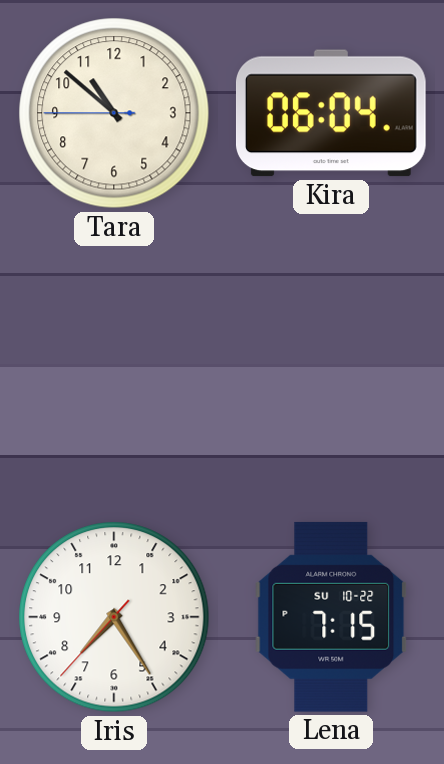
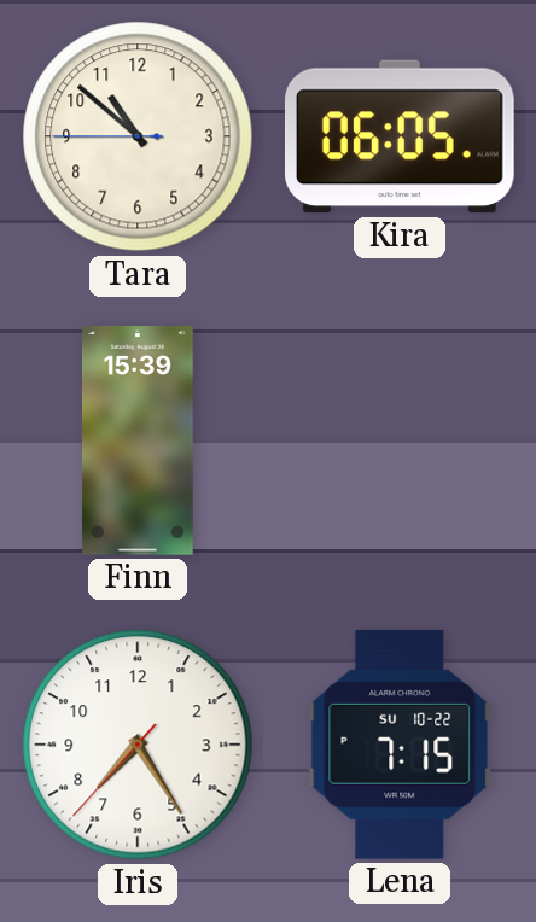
Kira: 06:04 -> 06:05
Finn: none -> 15:39
